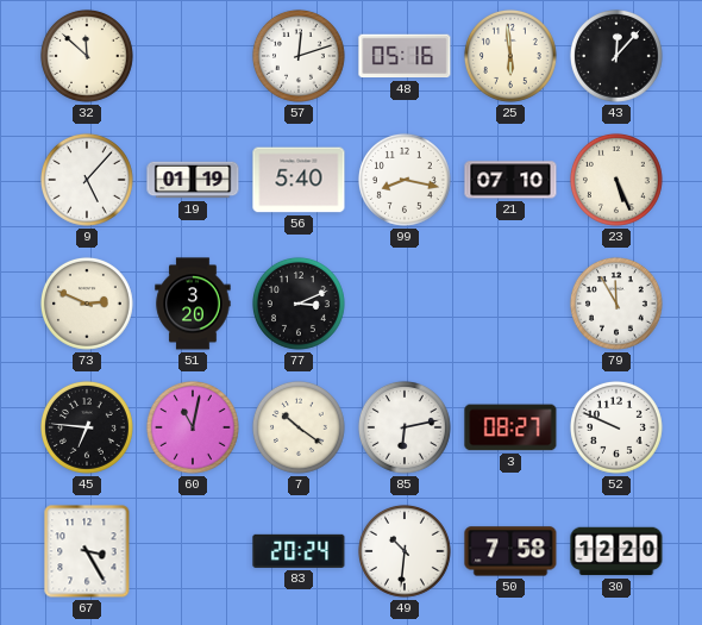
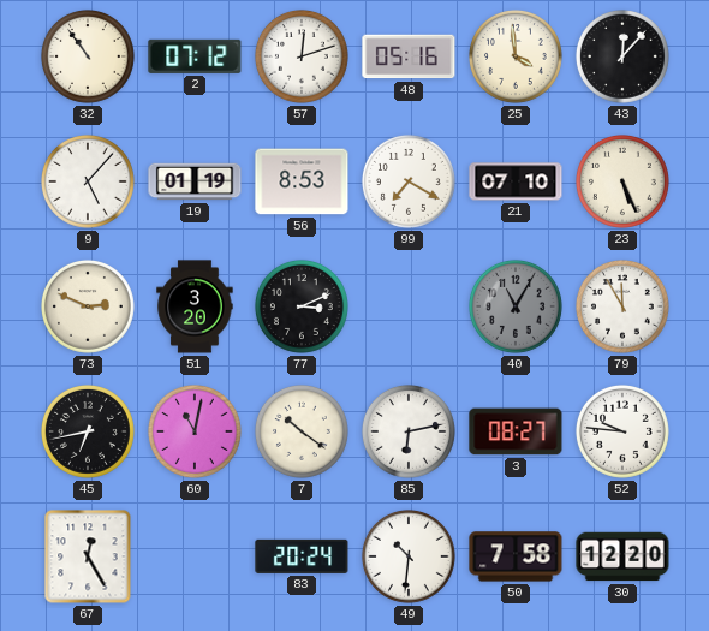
32: 11:52 -> 10:54
2: none -> 07:12
25: 5:59 -> 3:59
56: 5:40 -> 8:53
99: 8:17 -> 7:20
40: none -> 11:05
45: 6:46 -> 6:43
52: 9:49 -> 9:46
67: 3:25 -> 12:25
